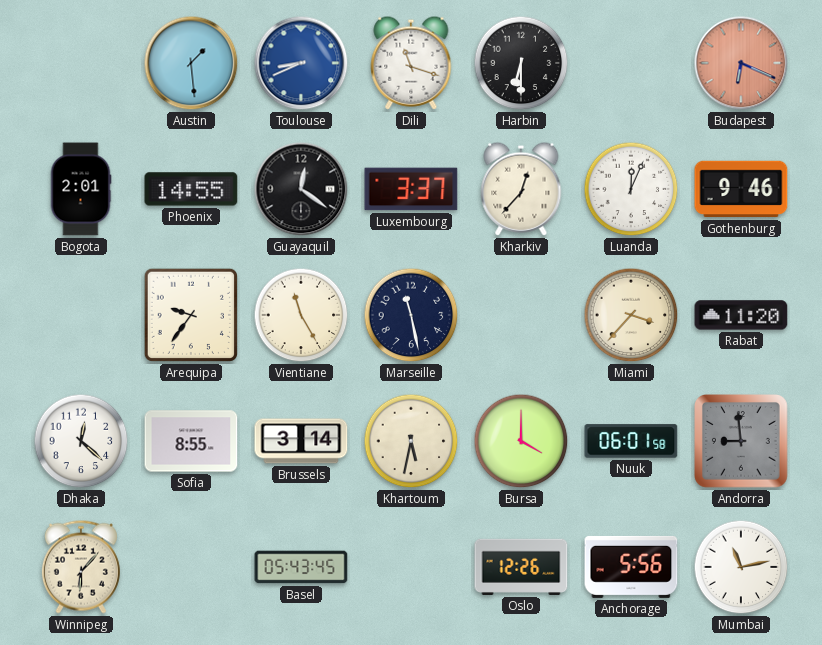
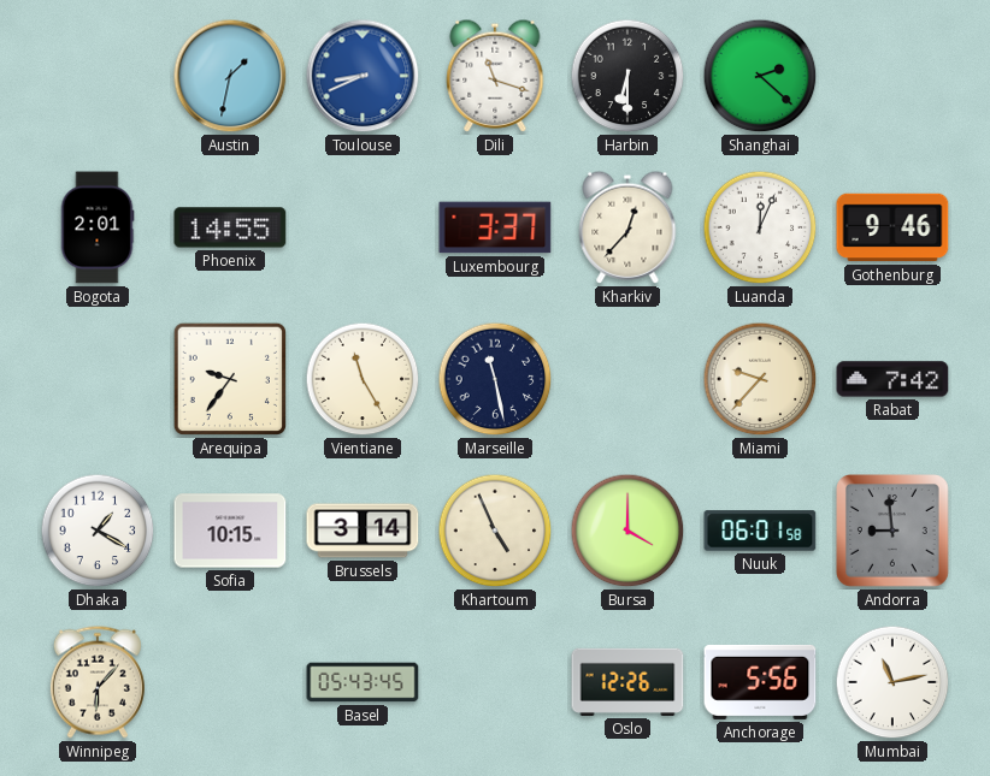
Austin: 1:29 -> 1:32
Shanghai: none -> 2:22
Budapest: 6:19 -> none
Guayaquil: 12:21 -> none
Miami: 3:37 -> 9:37
Rabat: 11:20 -> 7:42
Dhaka: 12:22 -> 1:20
Sofia: 8:55 -> 10:15
Khartoum: 5:32 -> 4:56
